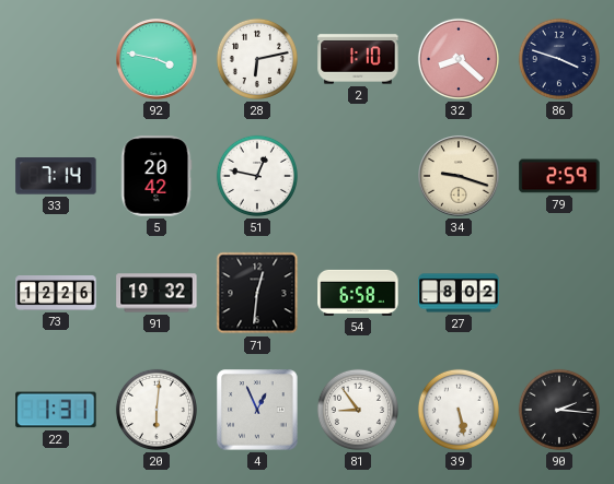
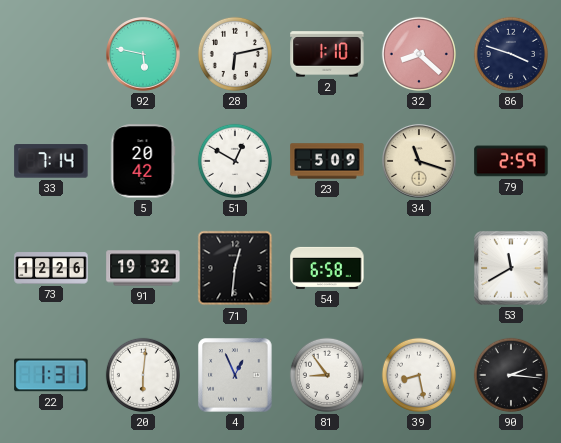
92: 3:47 -> 5:47
51: 12:47 -> 12:50
23: none -> 5:09
34: 9:18 -> 11:18
27: 8:02 -> none
53: none -> 11:40
39: 5:28 -> 8:28
